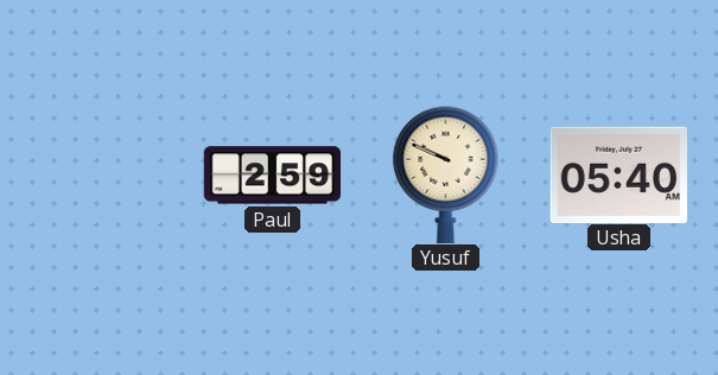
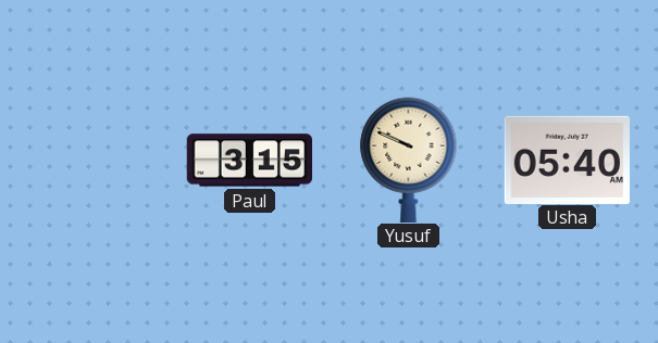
Paul: 2:59 -> 3:15
